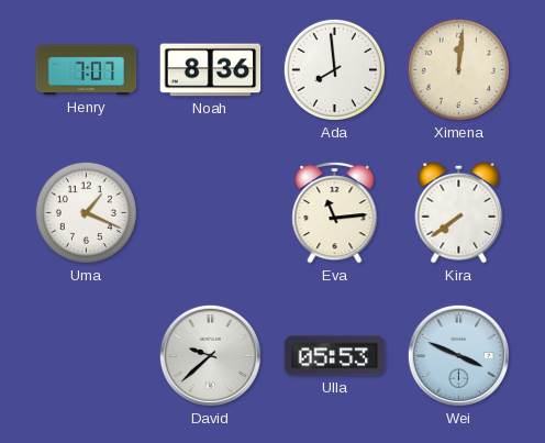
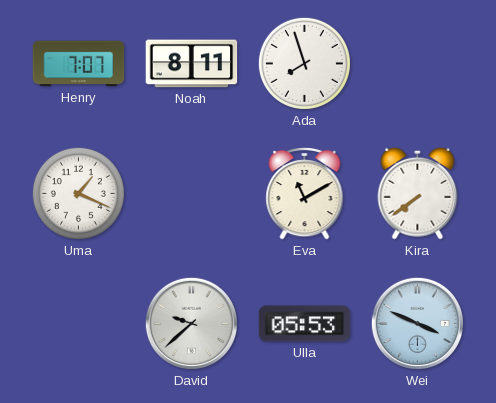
Noah: 8:36 -> 8:11
Ada: 7:59 -> 7:57
Ximena: 12:01 -> none
Eva: 11:14 -> 11:10
